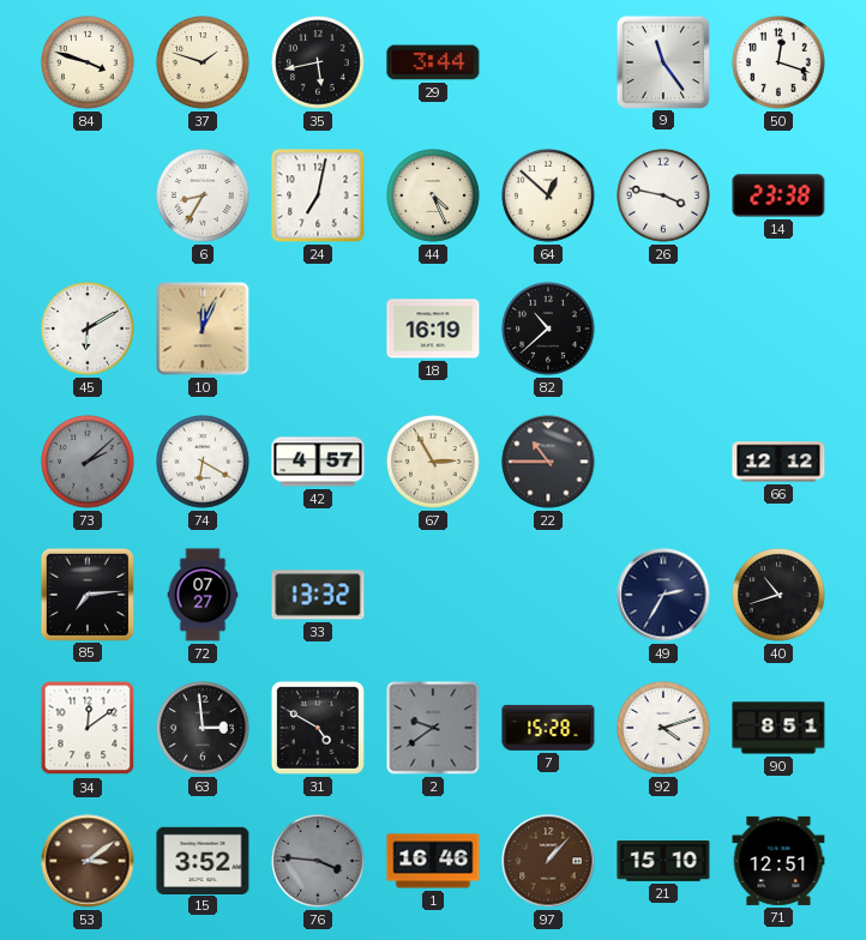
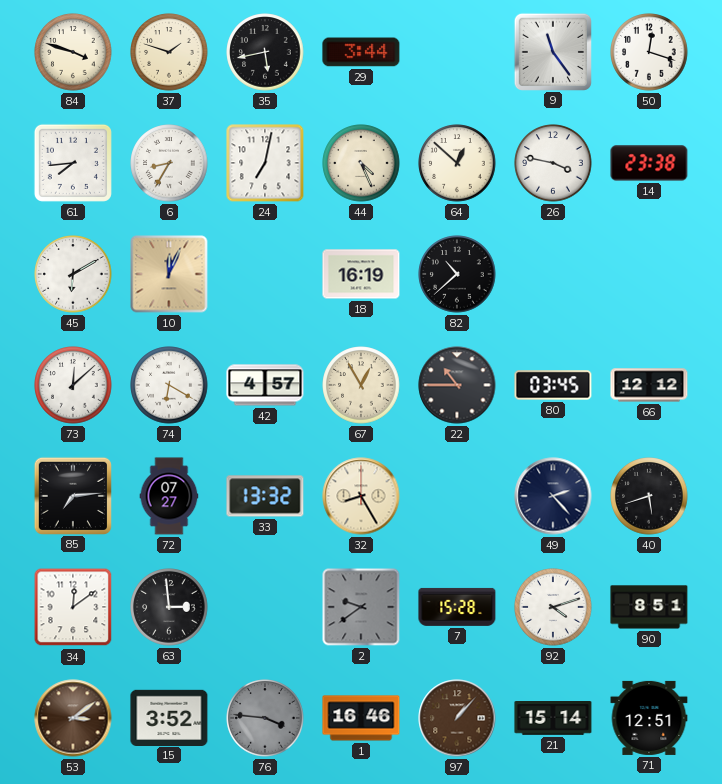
61: none -> 7:44
73: 2:08 -> 12:08
73 dial: grey -> white
67: 2:55 -> 12:55
80: none -> 03:45
32: none -> 8:25
49: 2:35 -> 2:23
40: 10:42 -> 5:42
31: 4:50 -> none
21: 15:10 -> 15:14
